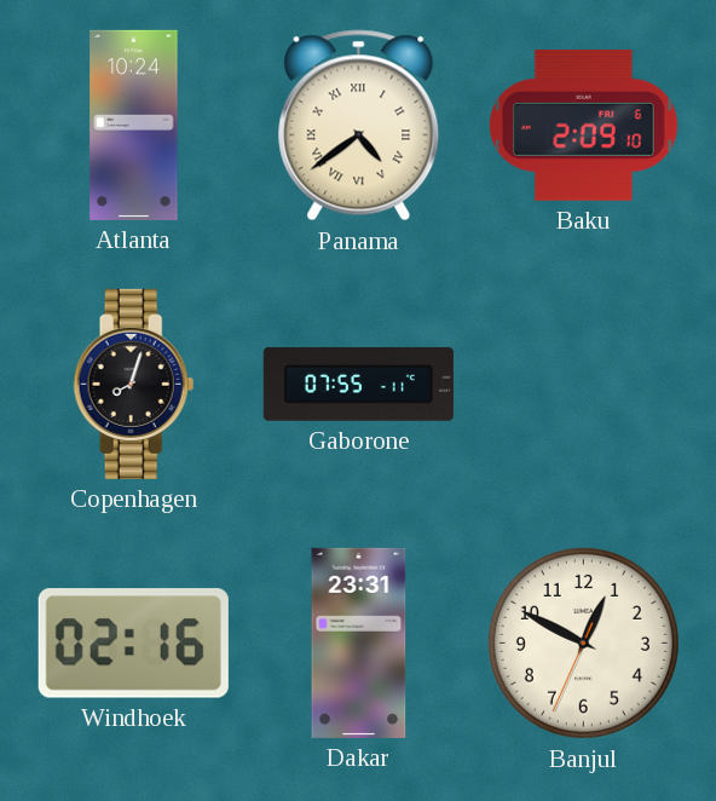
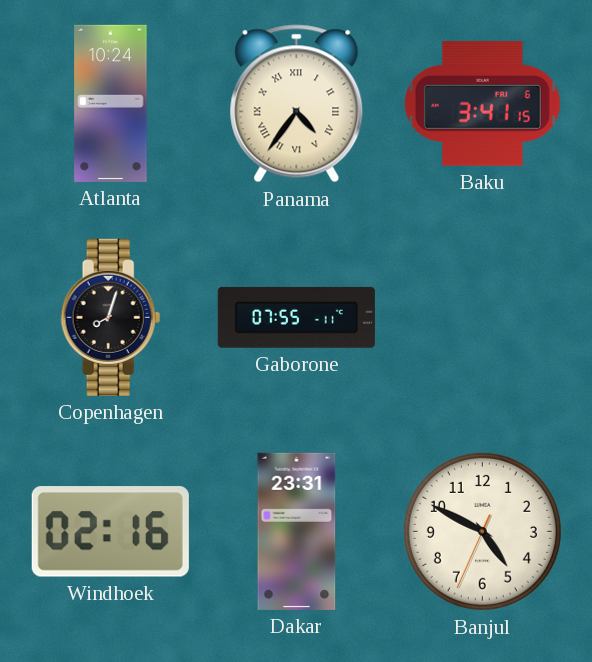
Panama: 4:39 -> 4:36
Baku: 2:09 -> 3:41
Banjul: 12:49 -> 4:49
